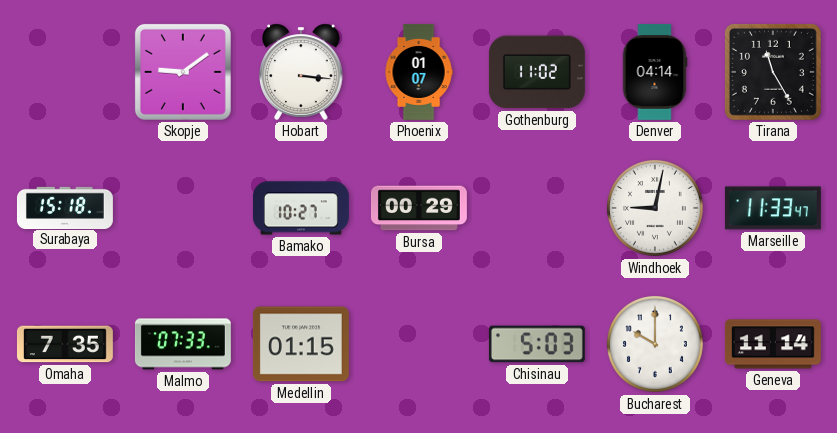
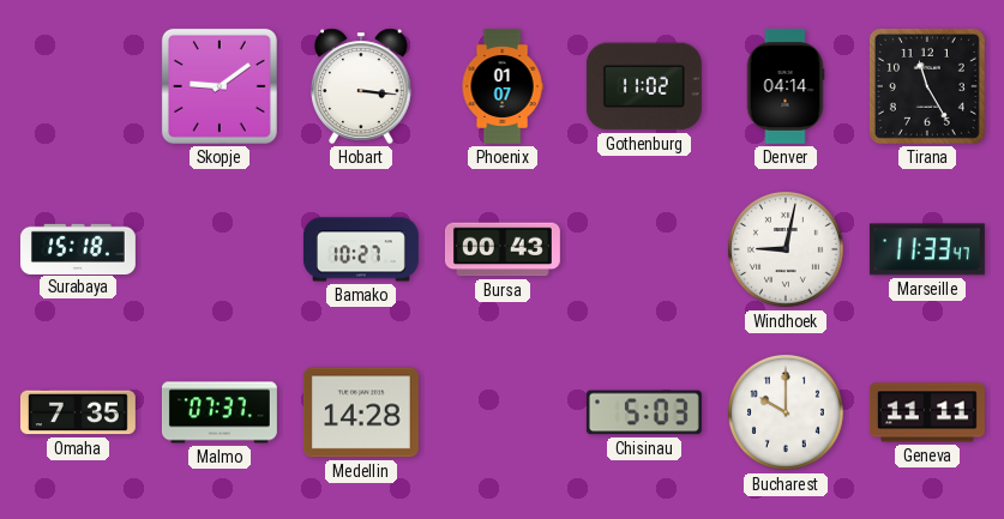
Bursa: 00:29 -> 00:43
Malmo: 07:33 -> 07:37
Medellin: 01:15 -> 14:28
Geneva: 11:14 -> 11:11
